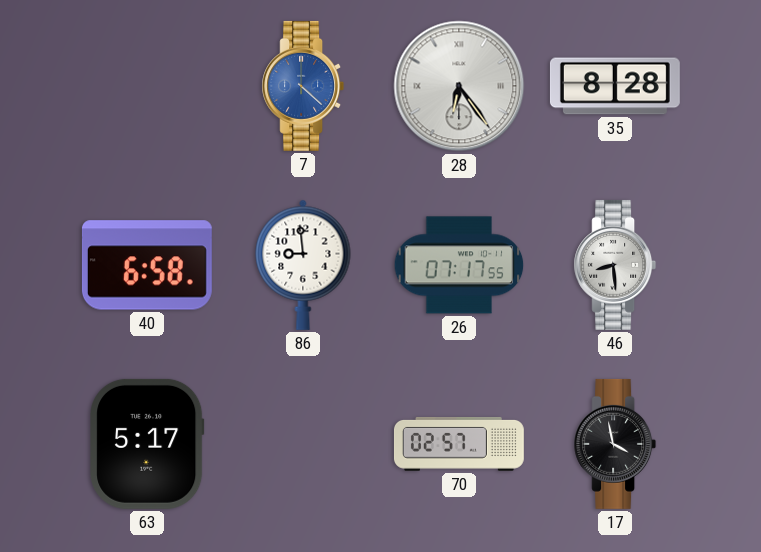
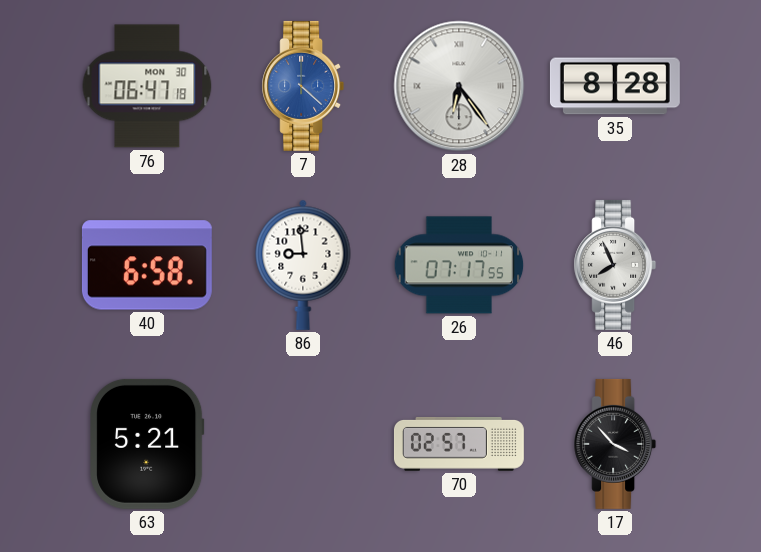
76: none -> 06:47
46: 8:29 -> 7:56
63: 5:17 -> 5:21
17: 3:58 -> 3:53
